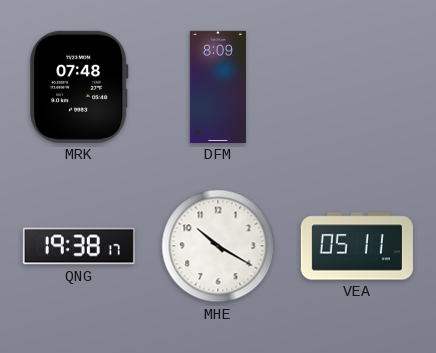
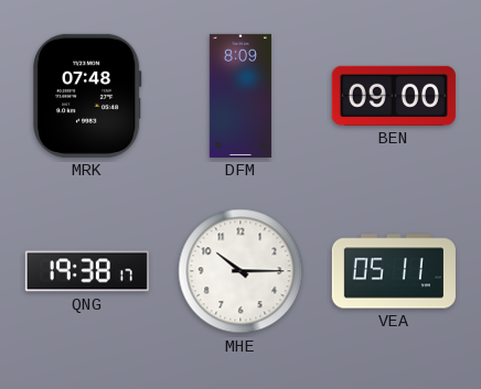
BEN: none -> 09:00
MHE: 10:20 -> 10:15
